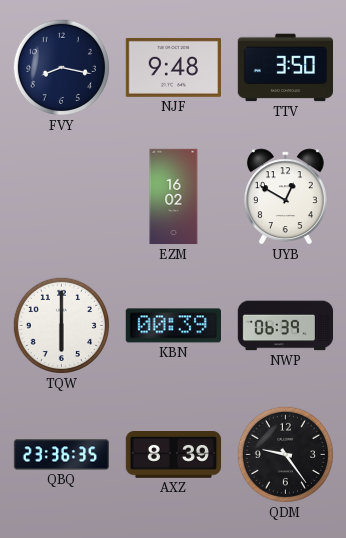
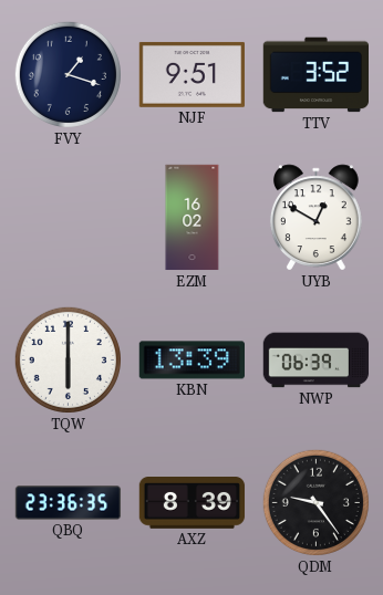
FVY: 8:17 -> 1:18
NJF: 9:48 -> 9:51
TTV: 3:50 -> 3:52
KBN: 00:39 -> 13:39
